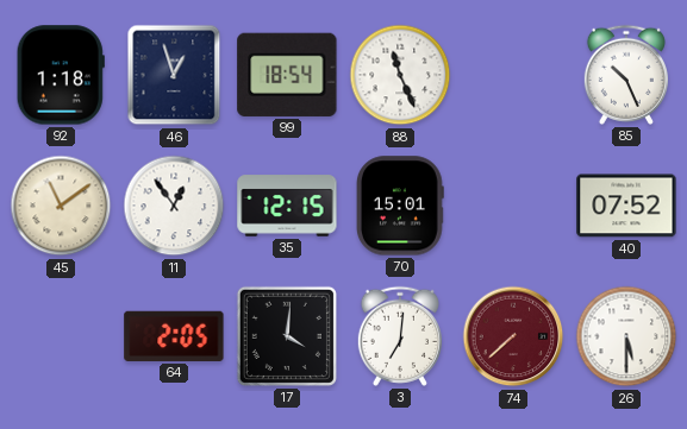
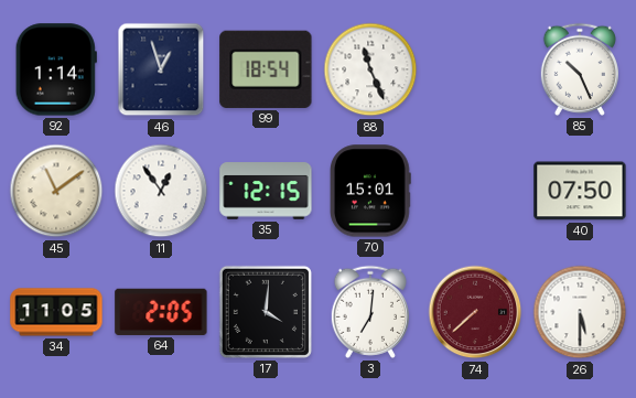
92: 1:18 -> 1:14
40: 07:52 -> 07:50
34: none -> 11:05
